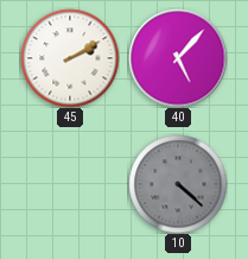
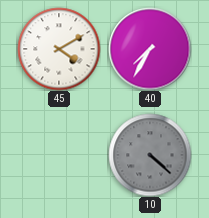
45: 2:10 -> 4:10
40: 5:07 -> 7:35
